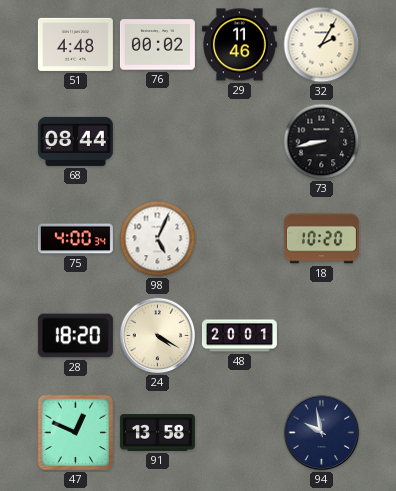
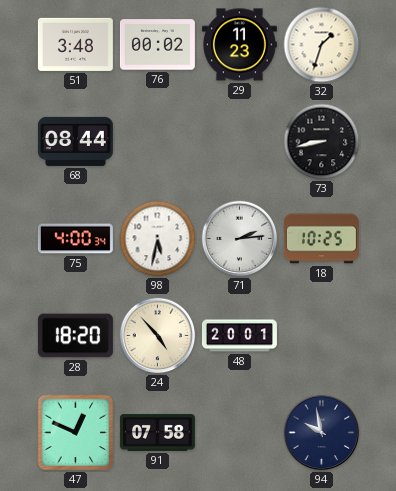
51: 4:48 -> 3:48
29: 11:46 -> 11:23
32: 2:05 -> 1:33
98: 5:04 -> 5:32
71: none -> 2:14
18: 10:20 -> 10:25
24: 4:20 -> 4:53
91: 13:58 -> 07:58
